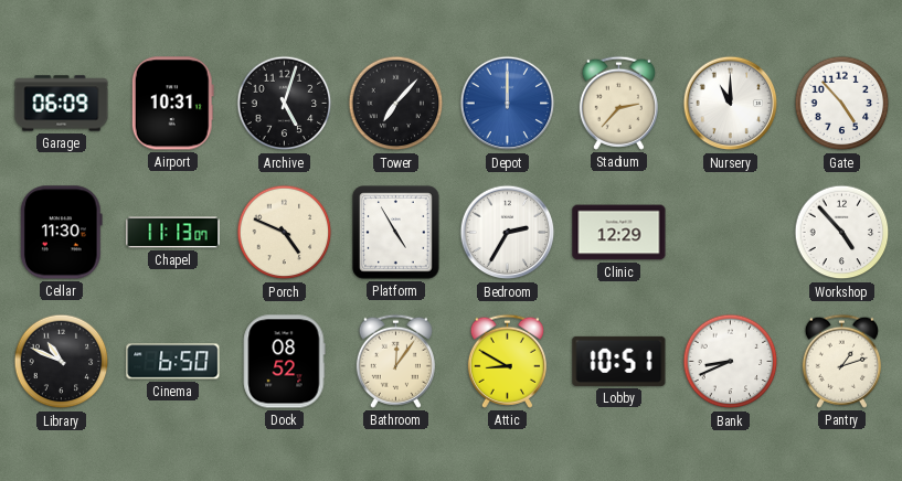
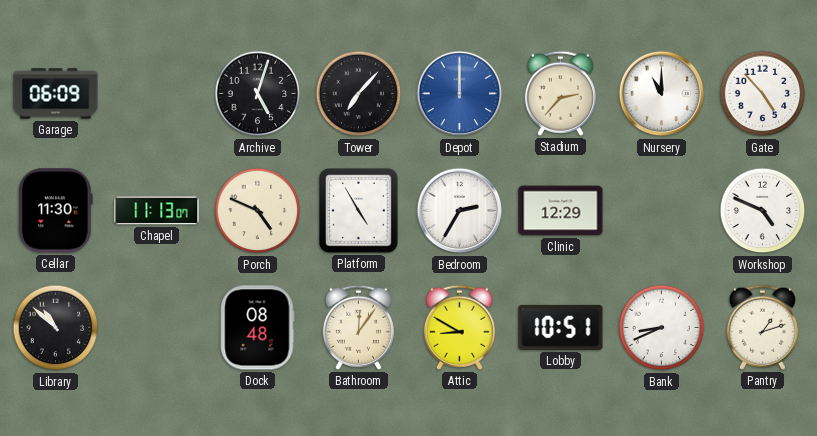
Airport: 10:31 -> none
Workshop: 4:53 -> 4:49
Library: 10:49 -> 10:52
Cinema: 6:50 -> none
Dock: 08:52 -> 08:48
